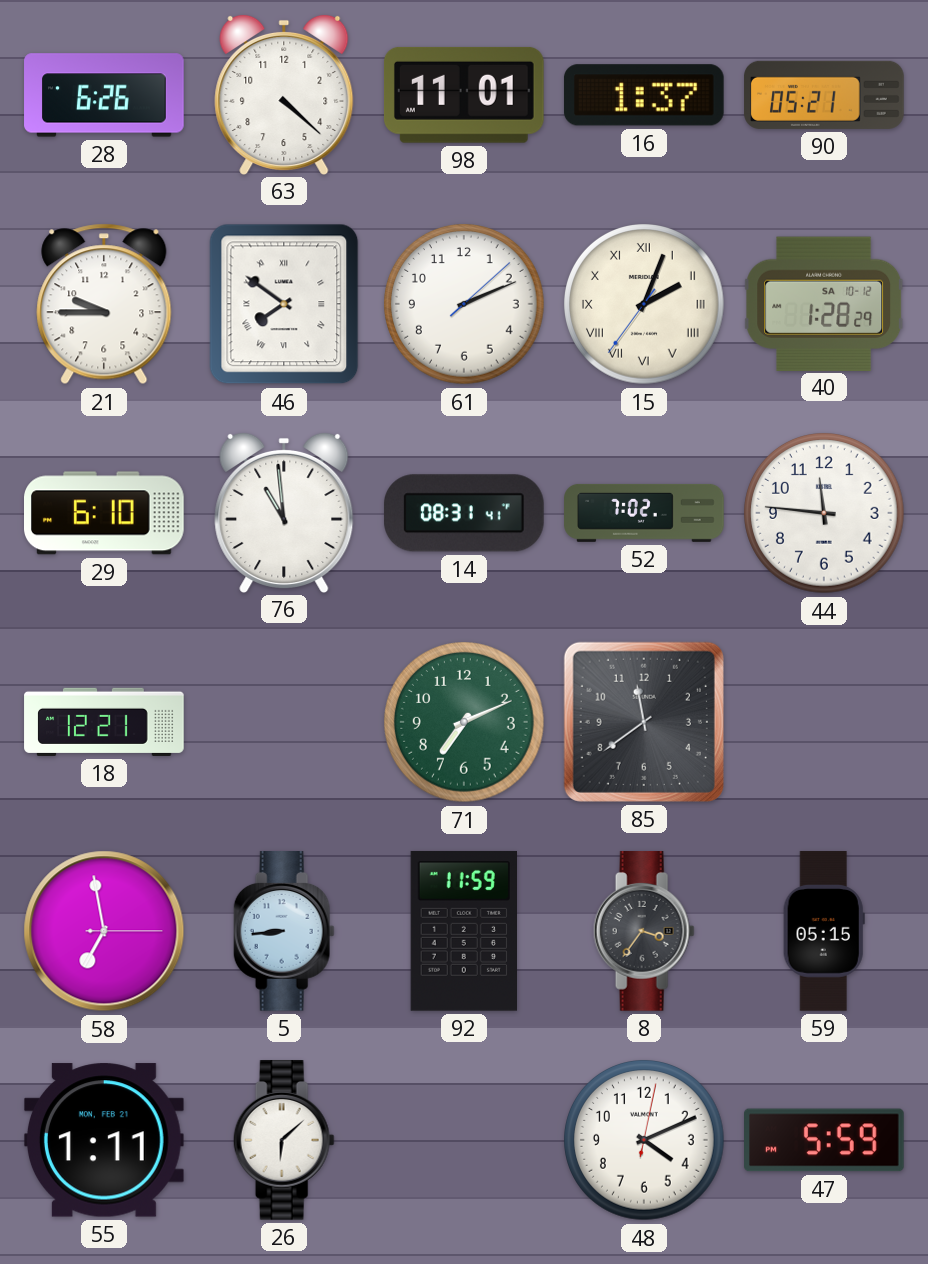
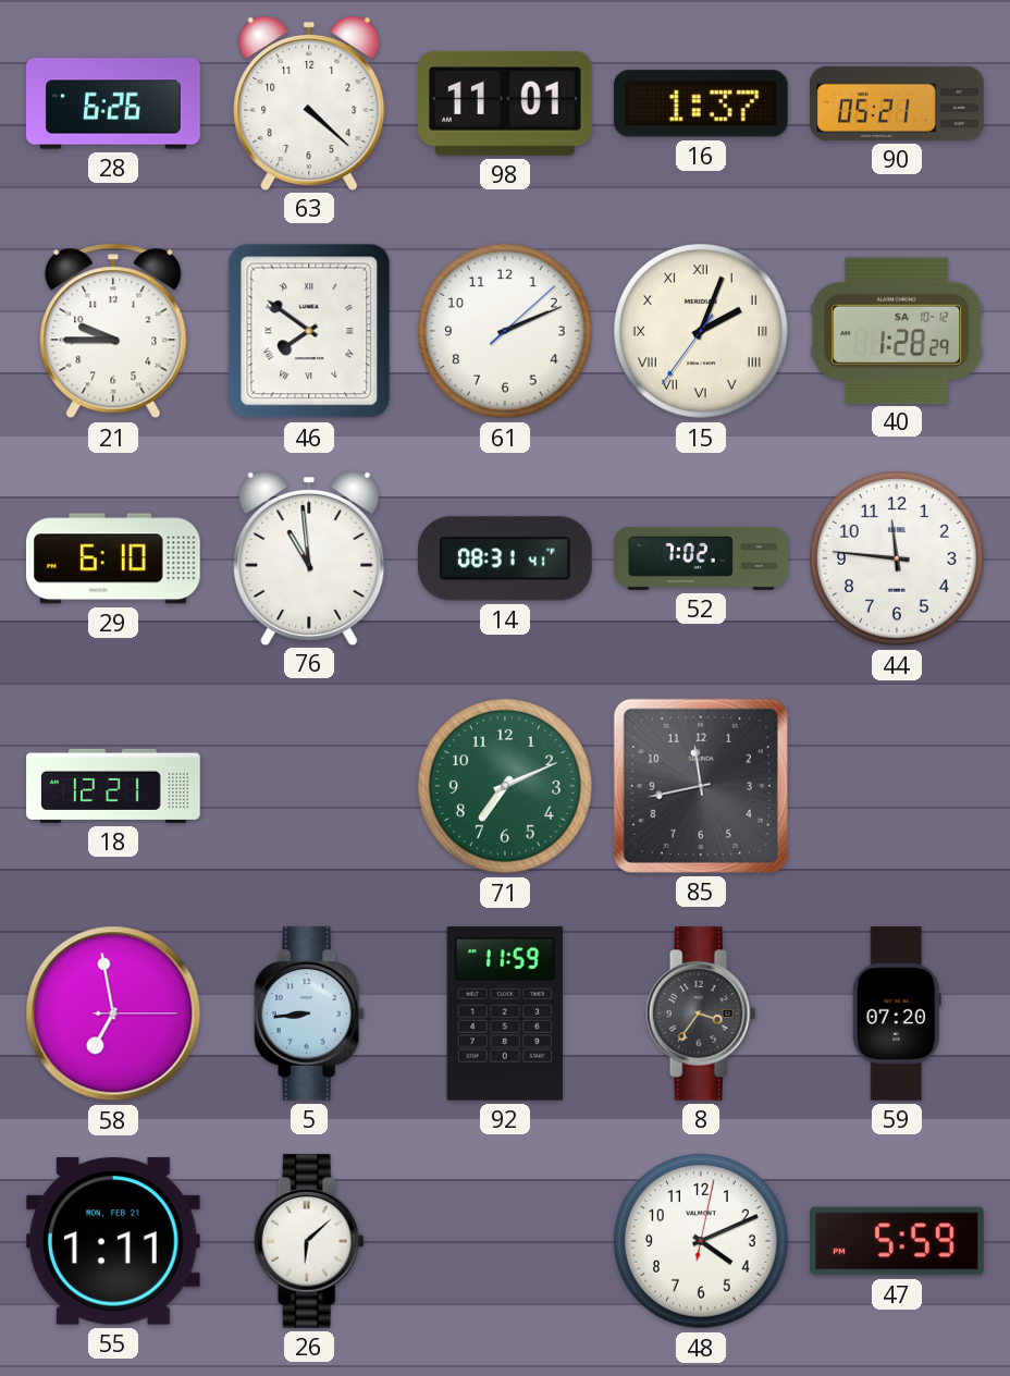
85: 11:39 -> 11:43
59: 05:15 -> 07:20
